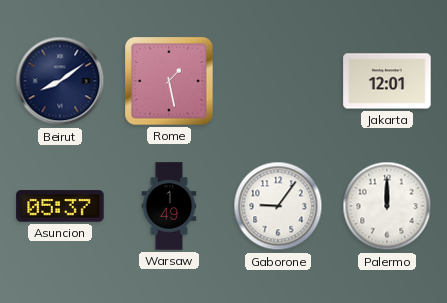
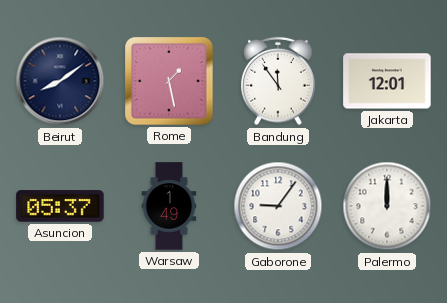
Bandung: none -> 11:54
